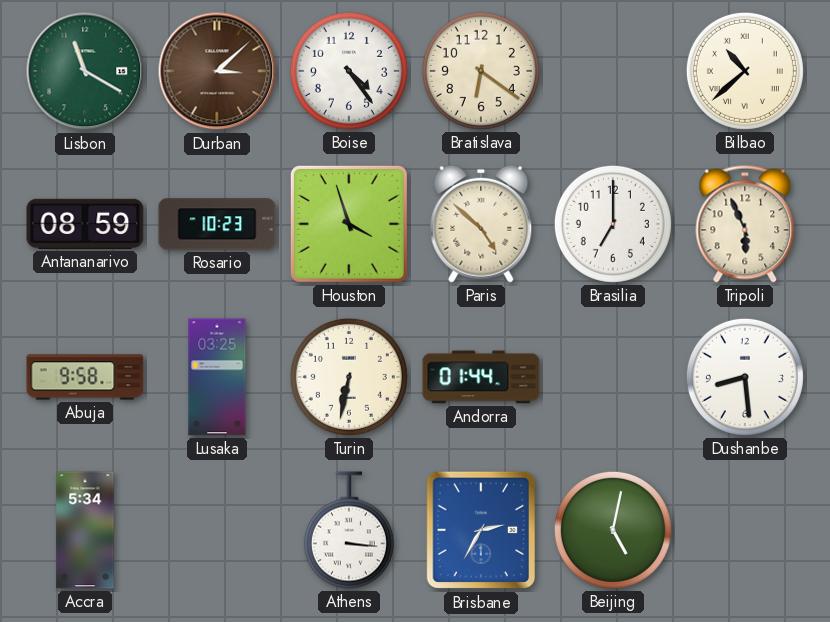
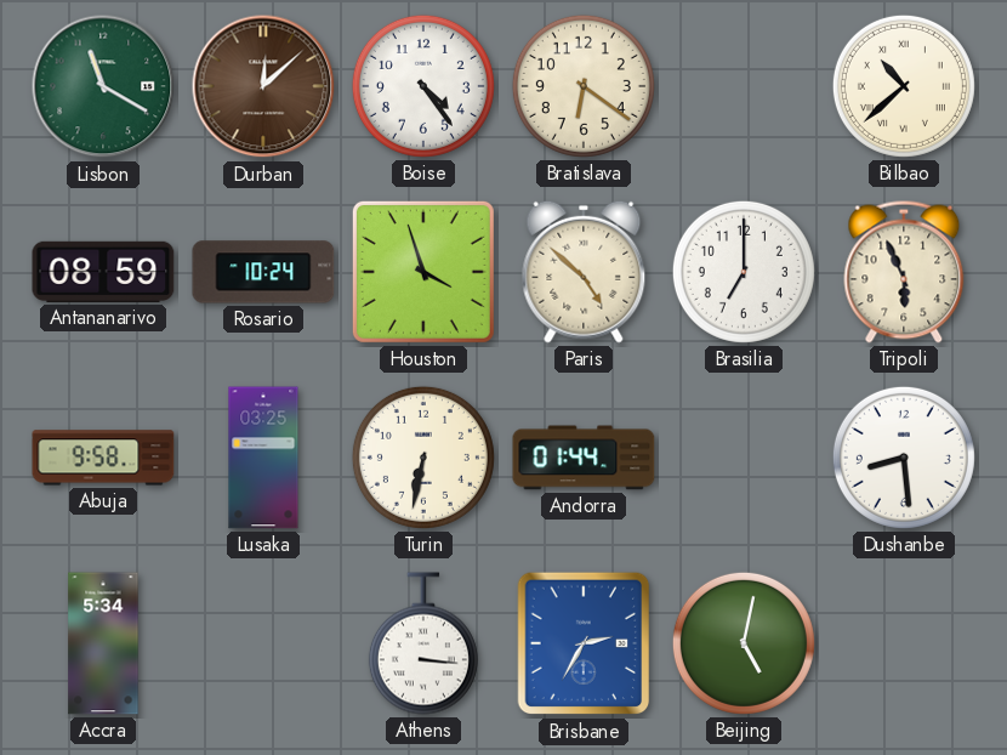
Durban: 3:08 -> 12:08
Rosario: 10:23 -> 10:24
